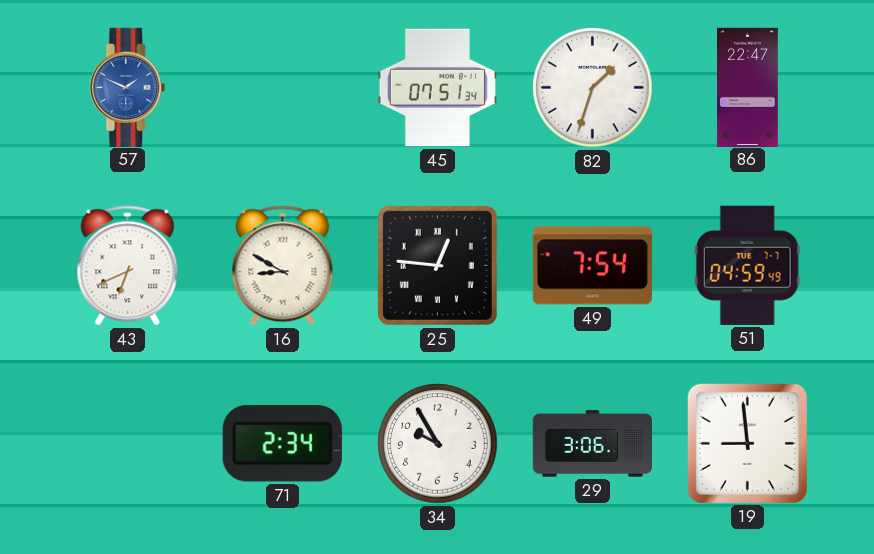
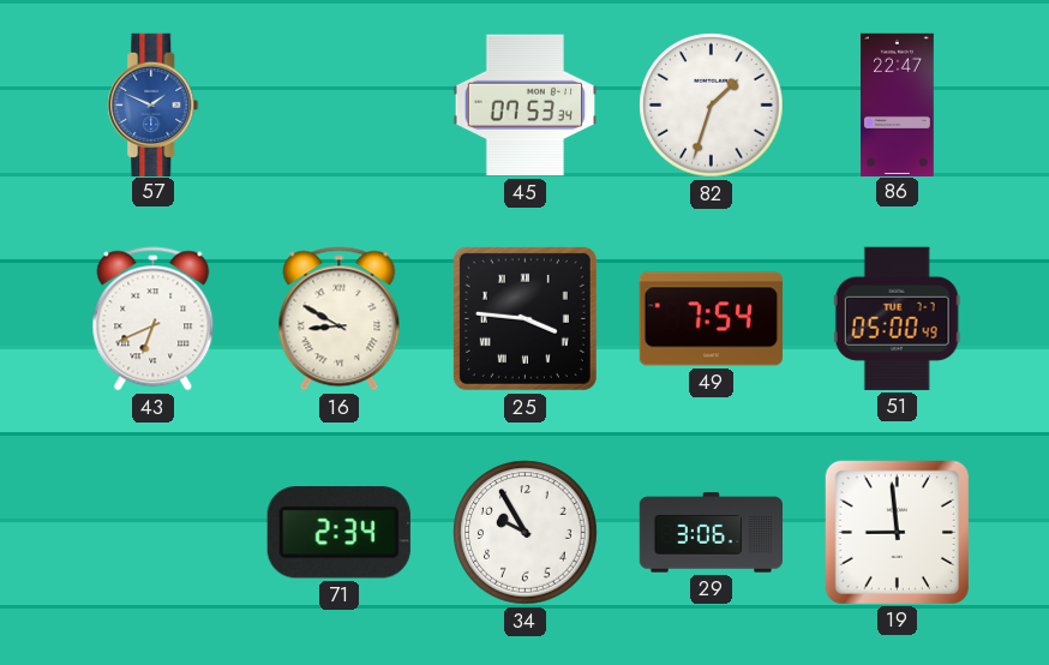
45: 07:51 -> 07:53
25: 12:46 -> 3:46
51: 04:59 -> 05:00
